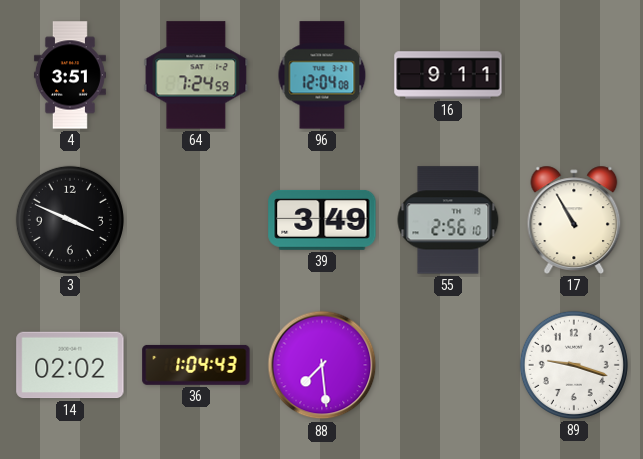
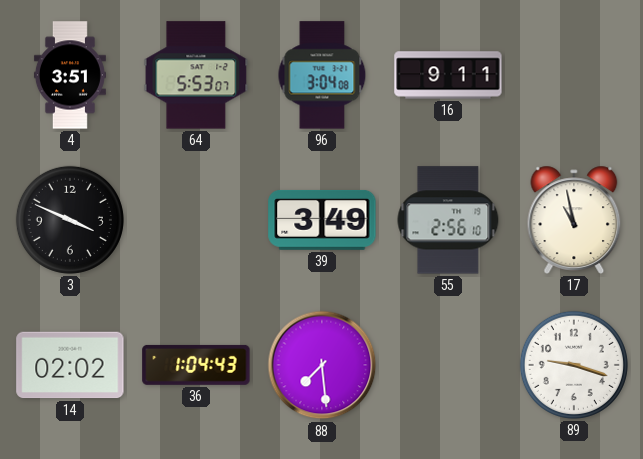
64: 7:24 -> 5:53
96: 12:04 -> 3:04
17: 10:55 -> 10:58
